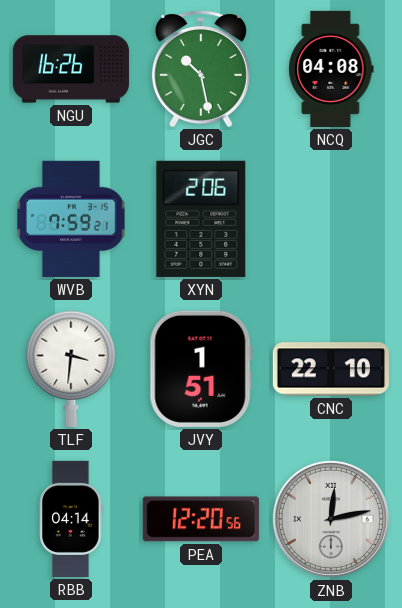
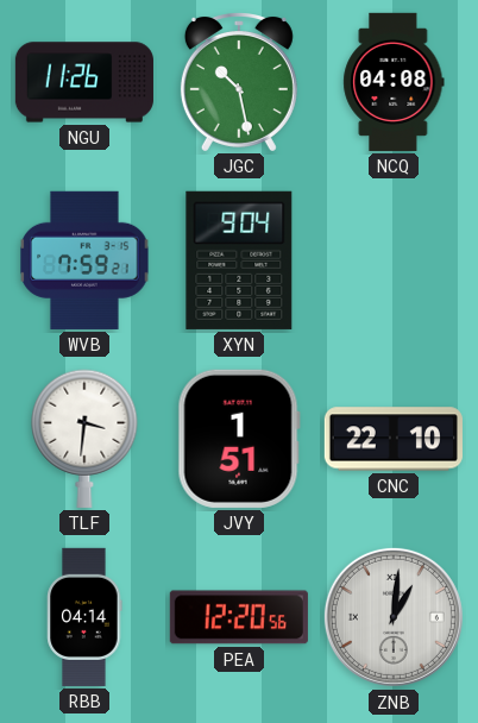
NGU: 16:26 -> 11:26
XYN: 2:06 -> 9:04
ZNB: 12:13 -> 1:01
